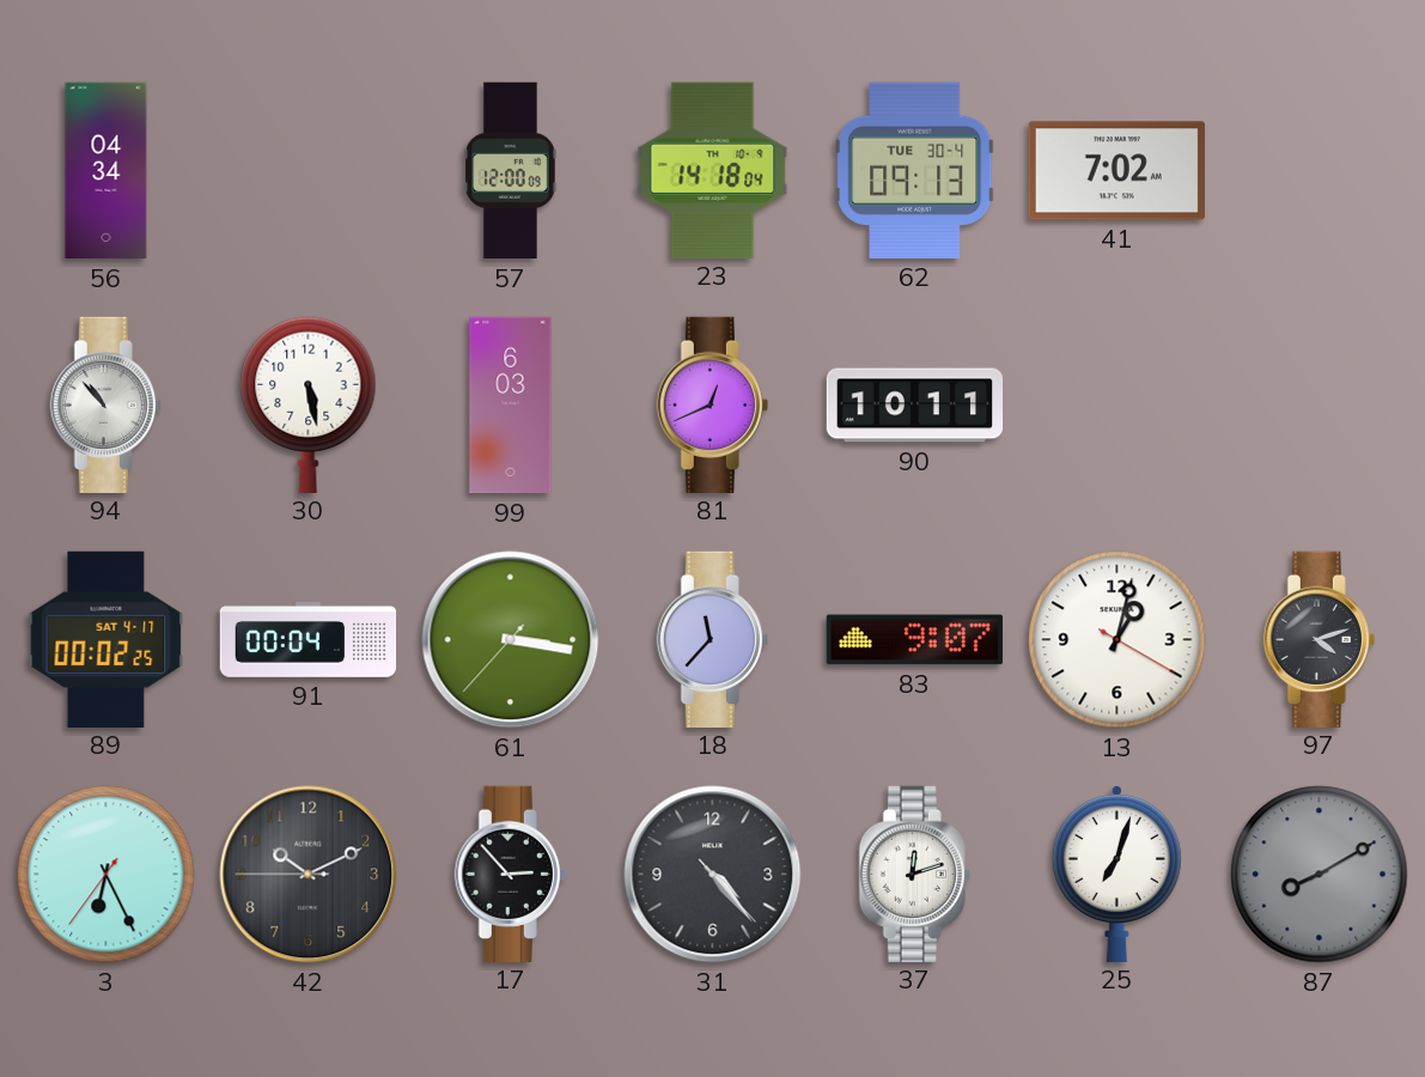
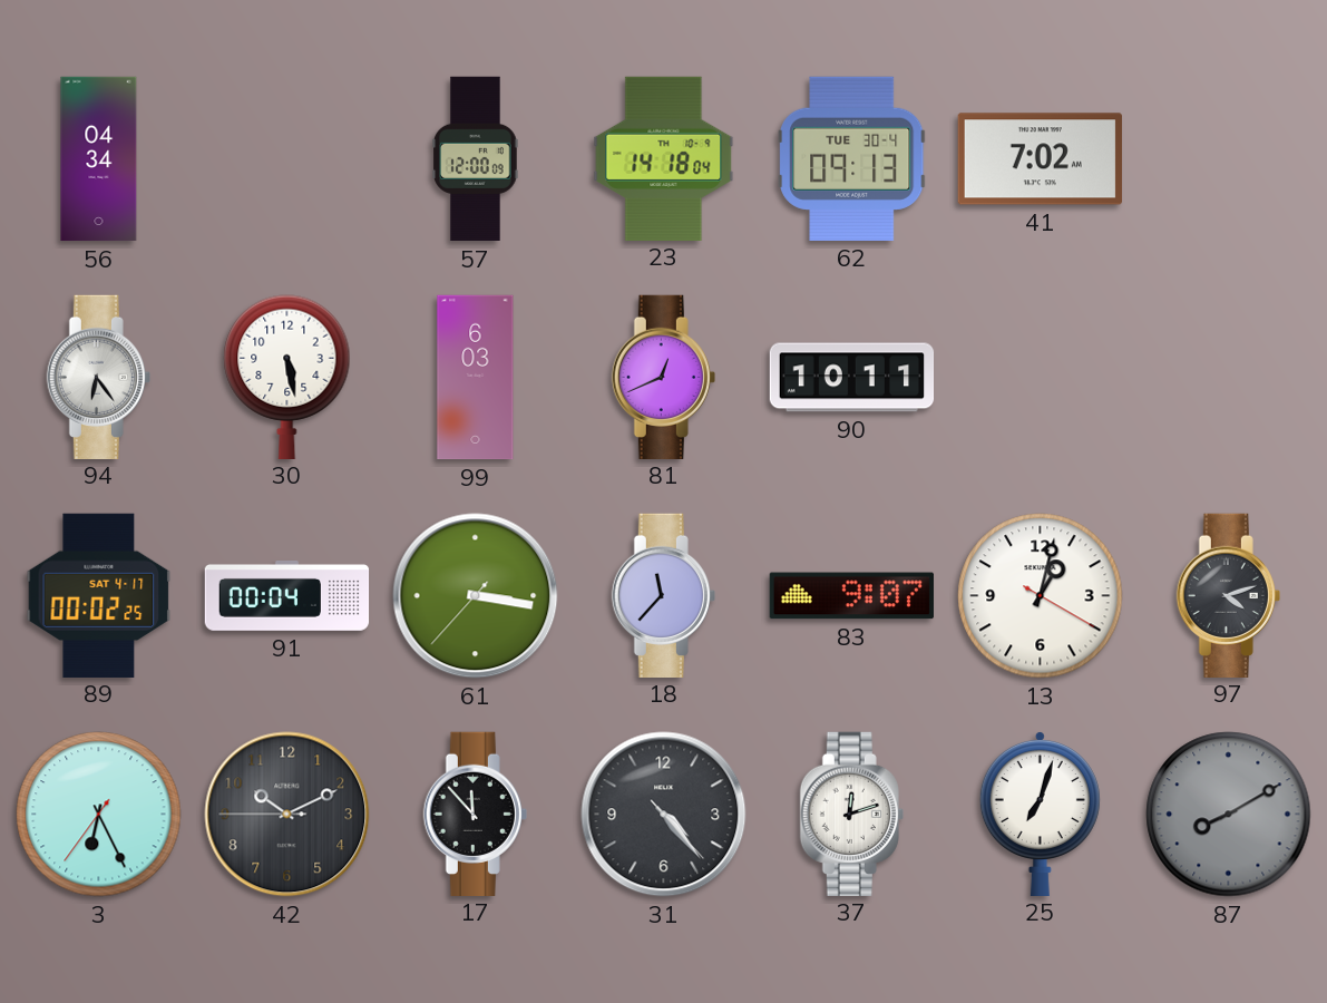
94: 10:53 -> 6:24
17: 2:53 -> 11:53
